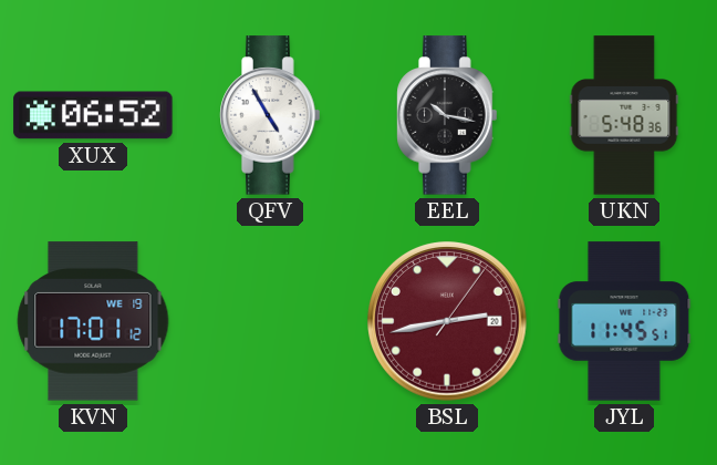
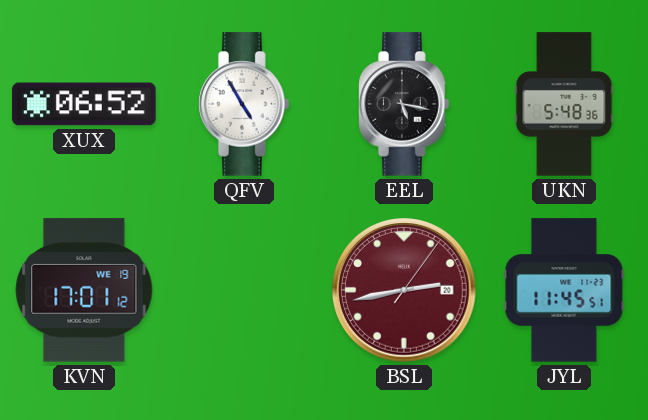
EEL: 10:17 -> 5:17
